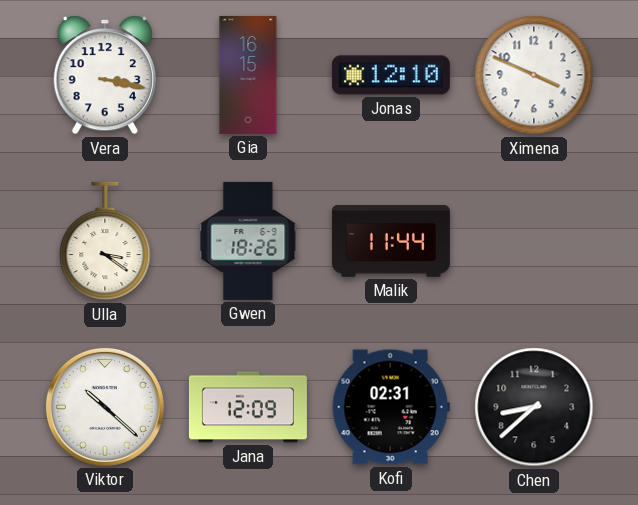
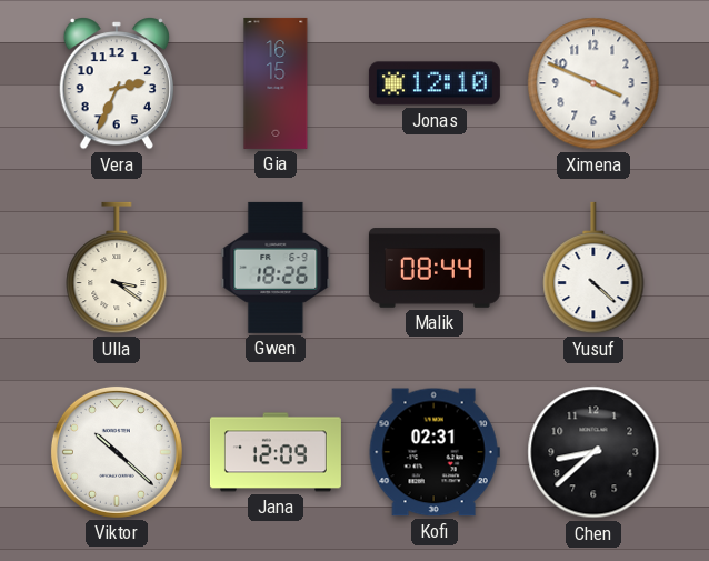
Vera: 3:17 -> 2:34
Malik: 11:44 -> 08:44
Yusuf: none -> 4:22
